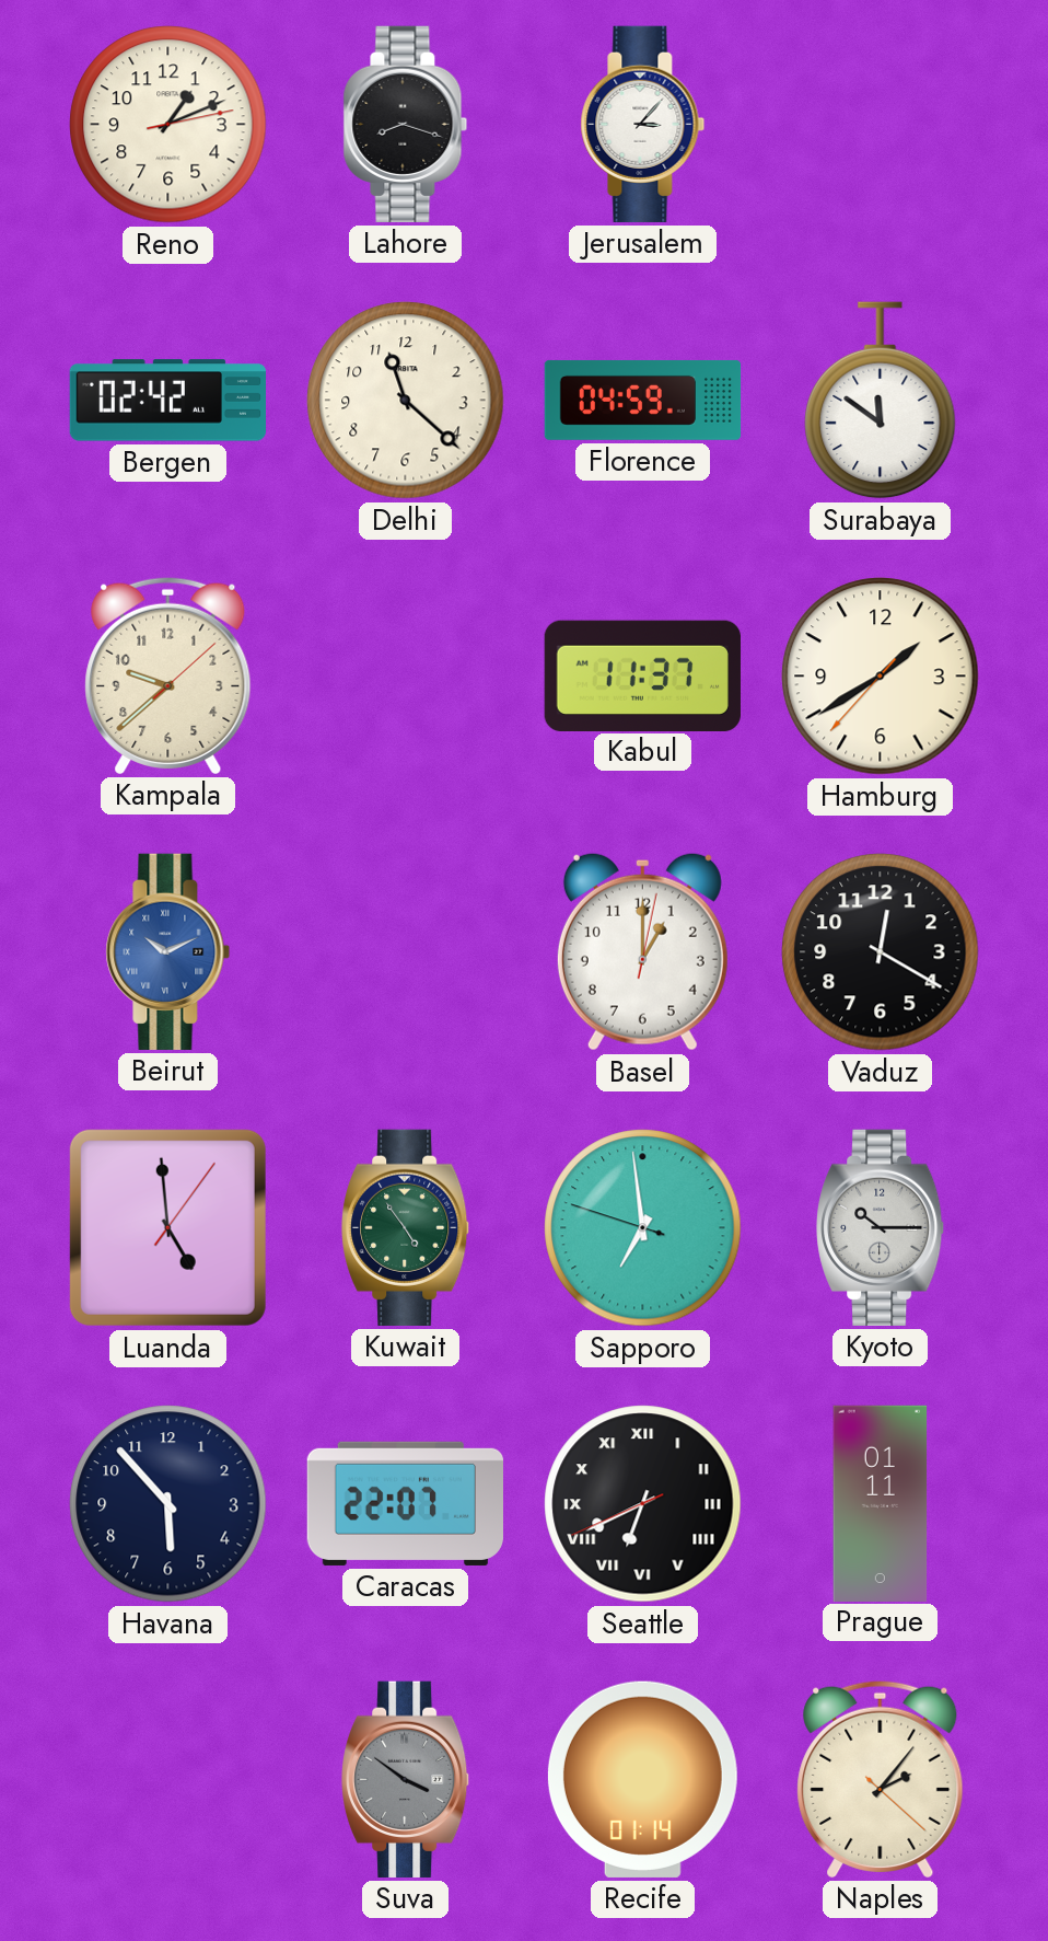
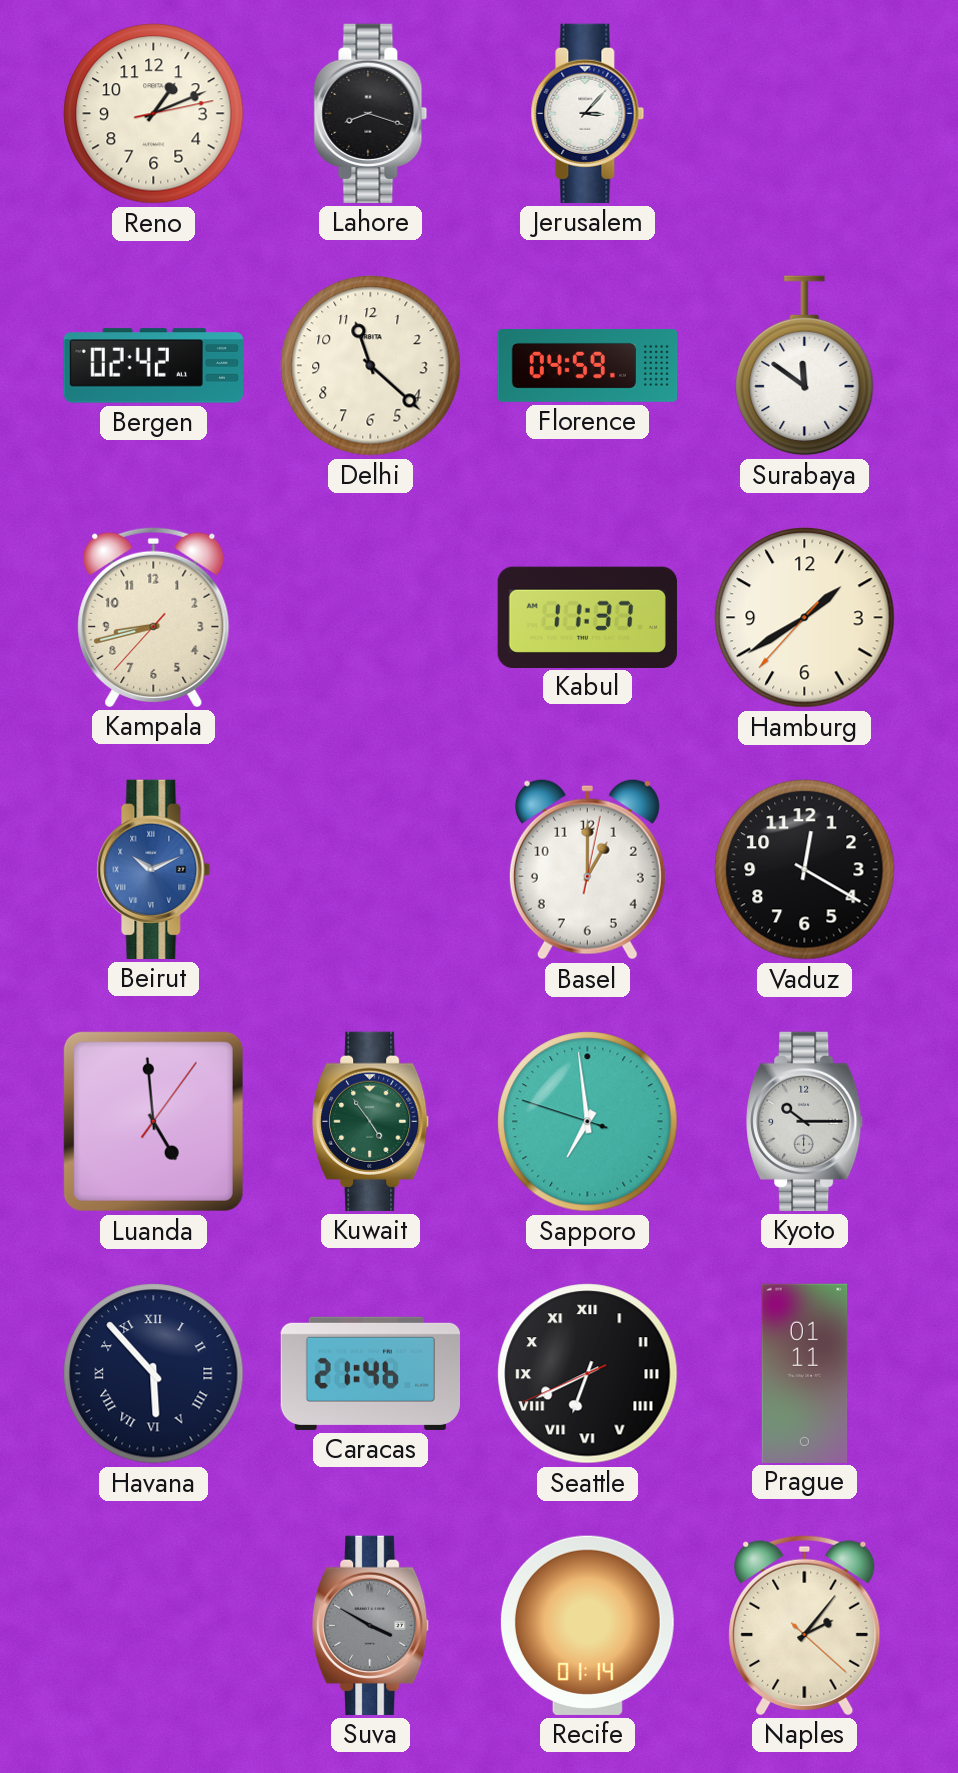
Kampala: 9:38 -> 8:42
Havana numerals: Arabic -> Roman
Caracas: 22:07 -> 21:46
Suva: 3:51 -> 3:50
